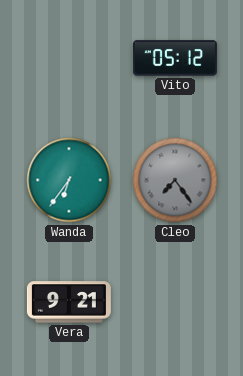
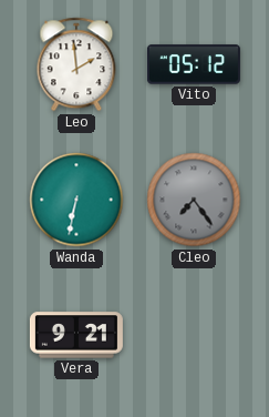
Leo: none -> 1:59
Wanda: 6:36 -> 6:32
